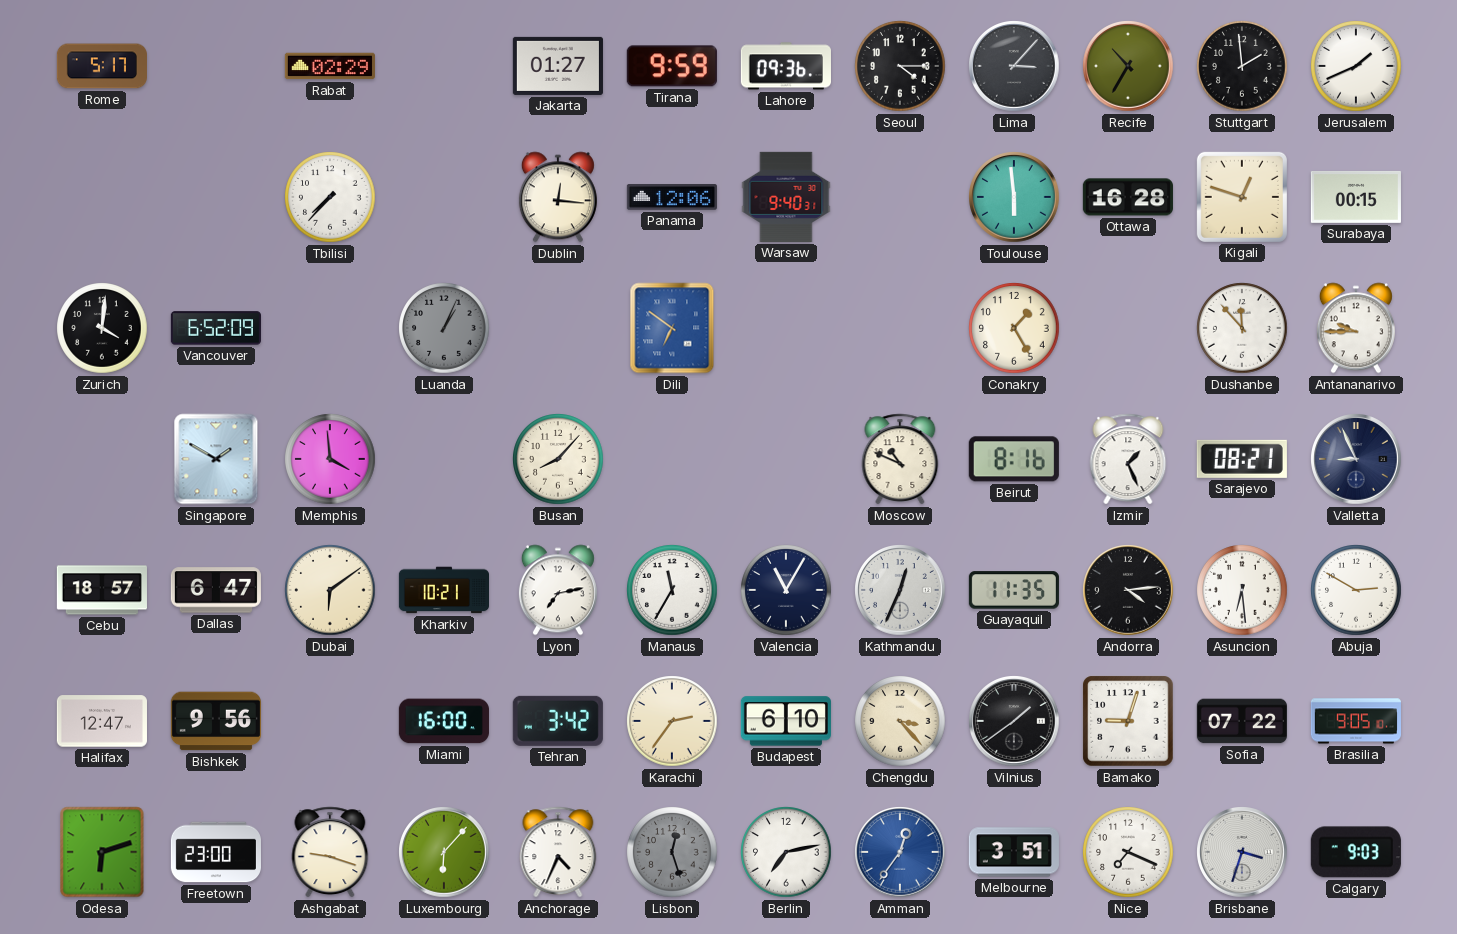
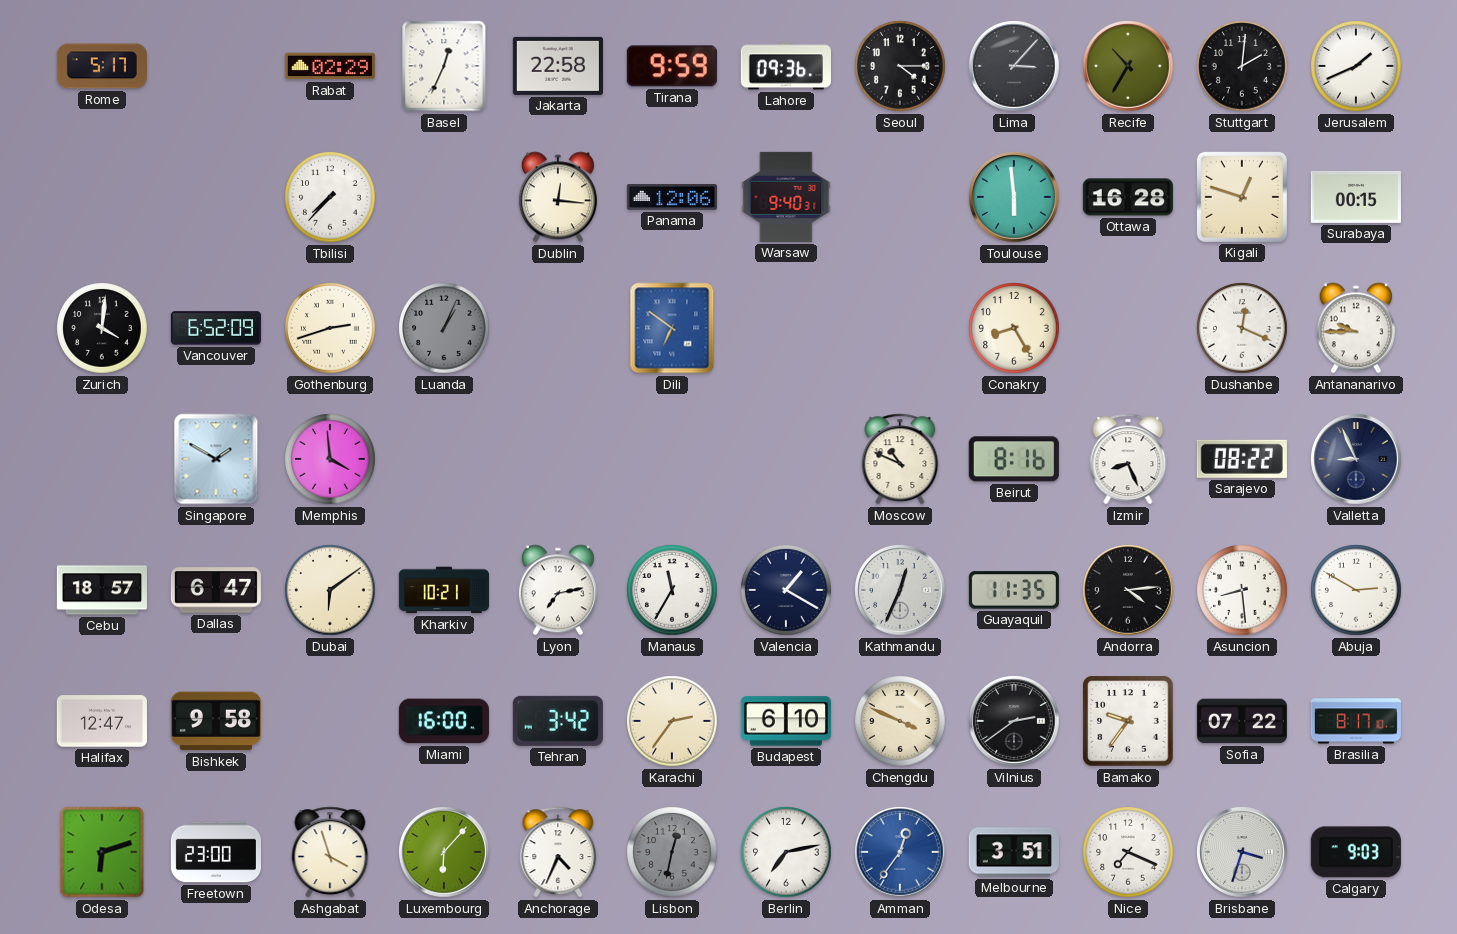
Basel: none -> 12:34
Jakarta: 01:27 -> 22:58
Stuttgart: 1:59 -> 2:01
Gothenburg: none -> 2:42
Conakry: 1:25 -> 8:25
Dushanbe: 11:53 -> 12:19
Busan: 8:07 -> none
Izmir: 1:26 -> 8:26
Sarajevo: 08:21 -> 08:22
Valencia: 11:05 -> 1:20
Asuncion: 6:29 -> 8:29
Bishkek: 9:56 -> 9:58
Chengdu: 3:23 -> 3:49
Vilnius: 1:39 -> 2:39
Bamako: 9:03 -> 9:36
Brasilia: 9:05 -> 8:17
Ashgabat: 9:18 -> 3:57
Lisbon: 12:27 -> 12:32
